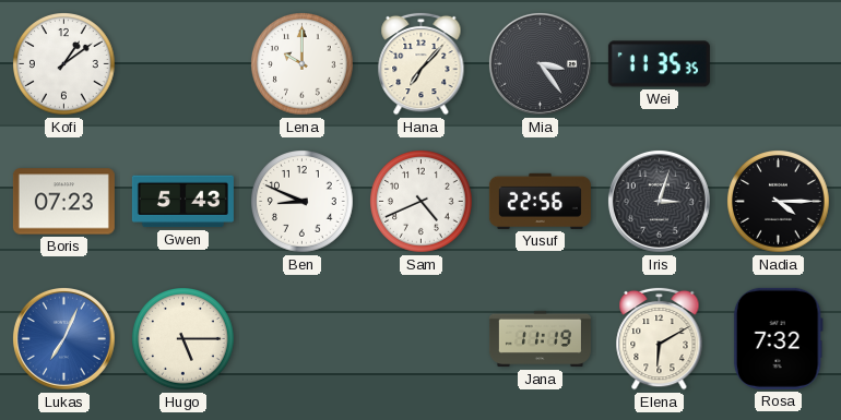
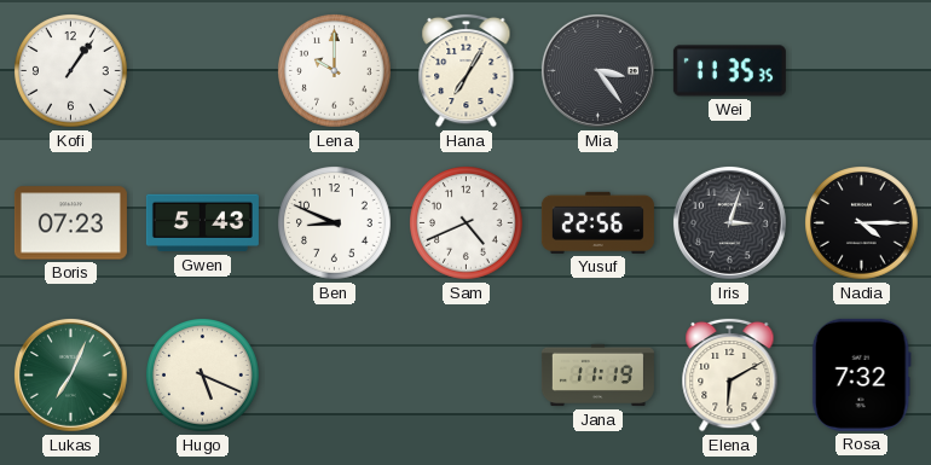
Kofi: 1:09 -> 1:06
Hana: 7:07 -> 7:05
Lukas dial: blue -> green
Hugo: 5:15 -> 5:19
